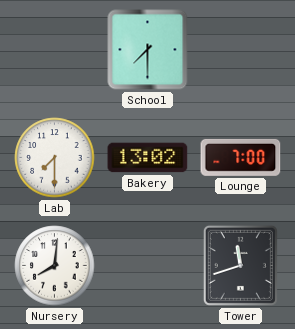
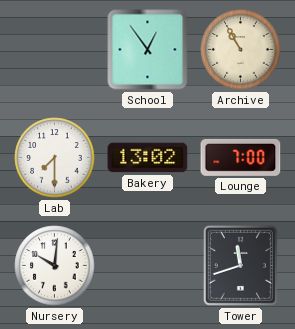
School: 7:30 -> 12:54
Archive: none -> 10:55
Nursery: 8:01 -> 10:01
